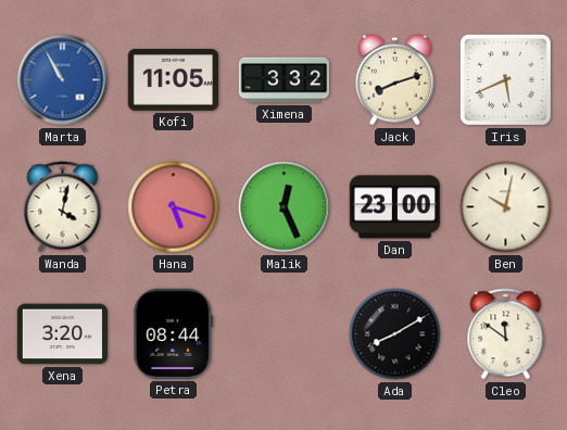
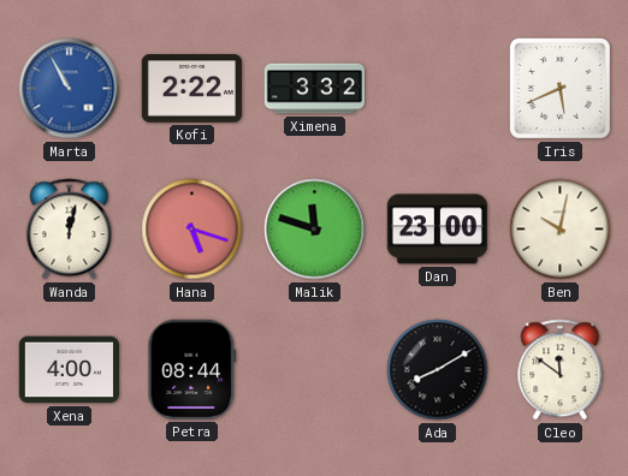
Kofi: 11:05 -> 2:22
Jack: 8:12 -> none
Wanda: 4:02 -> 12:02
Malik: 12:26 -> 11:48
Xena: 3:20 -> 4:00
